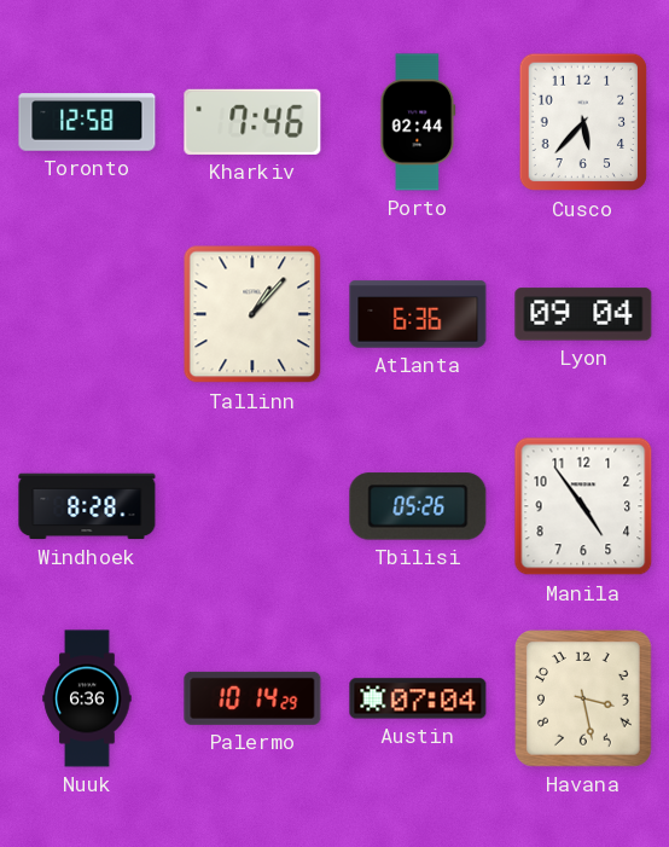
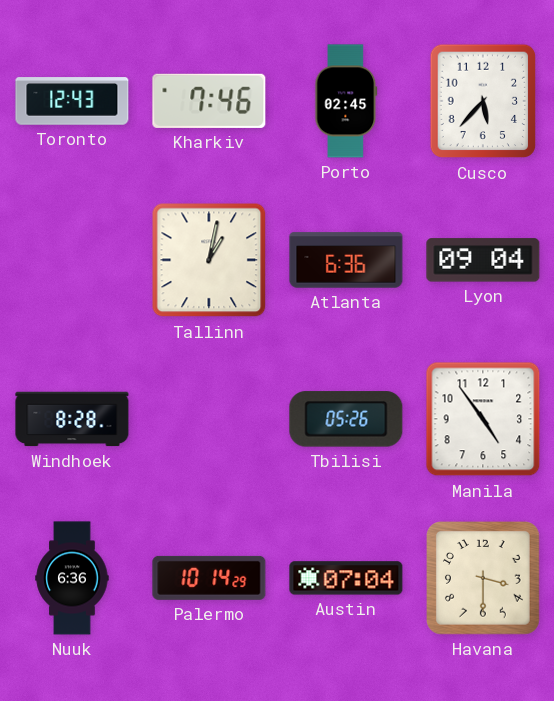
Toronto: 12:58 -> 12:43
Porto: 02:44 -> 02:45
Tallinn: 1:07 -> 1:02
Havana: 3:28 -> 3:30
